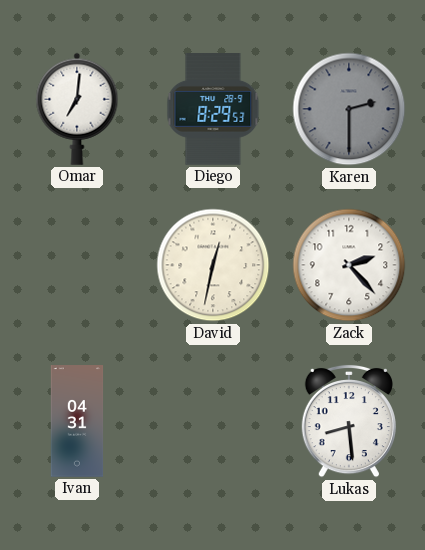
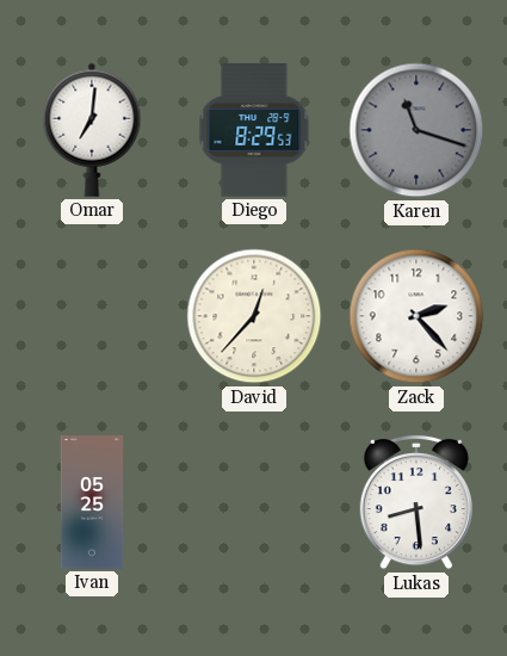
Karen: 2:30 -> 11:18
David: 12:32 -> 12:37
Ivan: 04:31 -> 05:25
